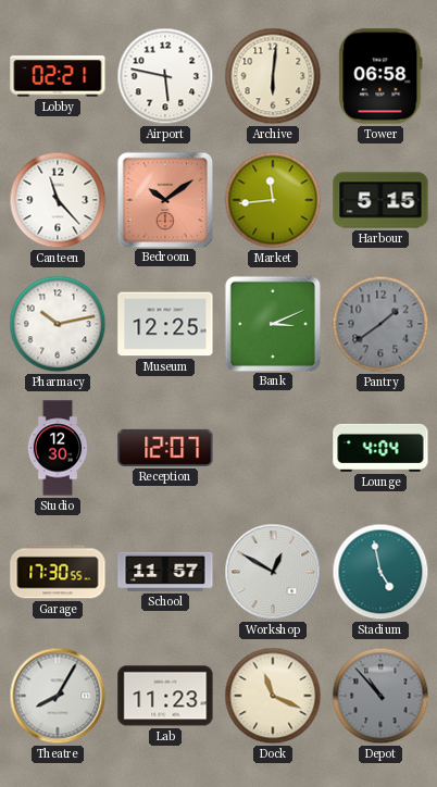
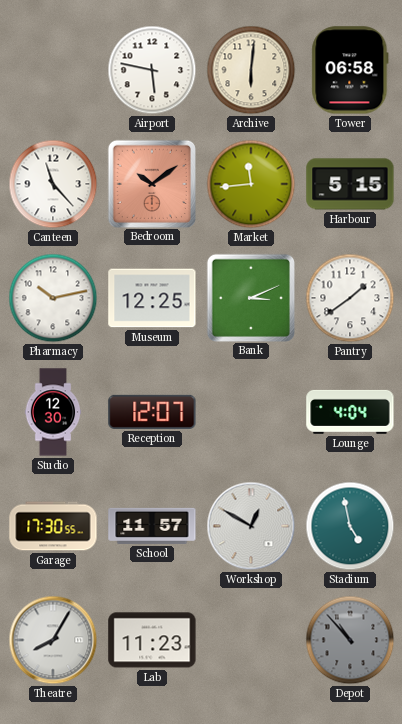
Lobby: 02:21 -> none
Pantry dial: grey -> white
Dock: 11:19 -> none
